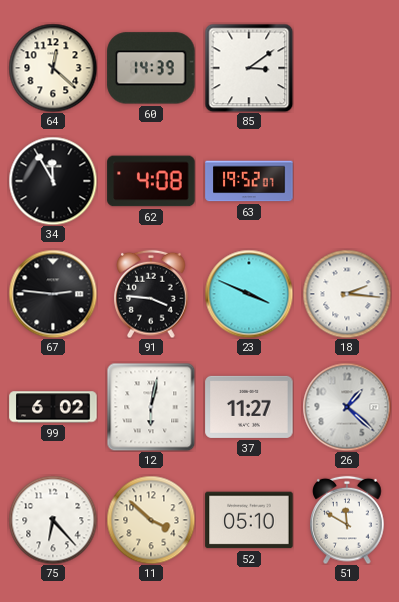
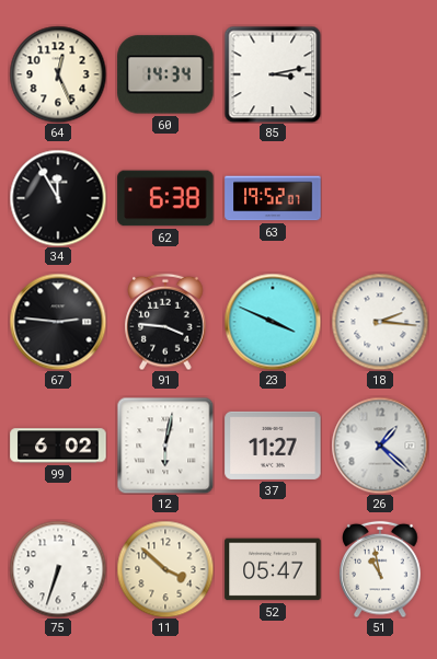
64: 12:22 -> 12:26
60: 14:39 -> 14:34
85: 3:09 -> 3:13
62: 4:08 -> 6:38
75: 6:23 -> 6:33
52: 05:10 -> 05:47
51: 11:50 -> 10:58
